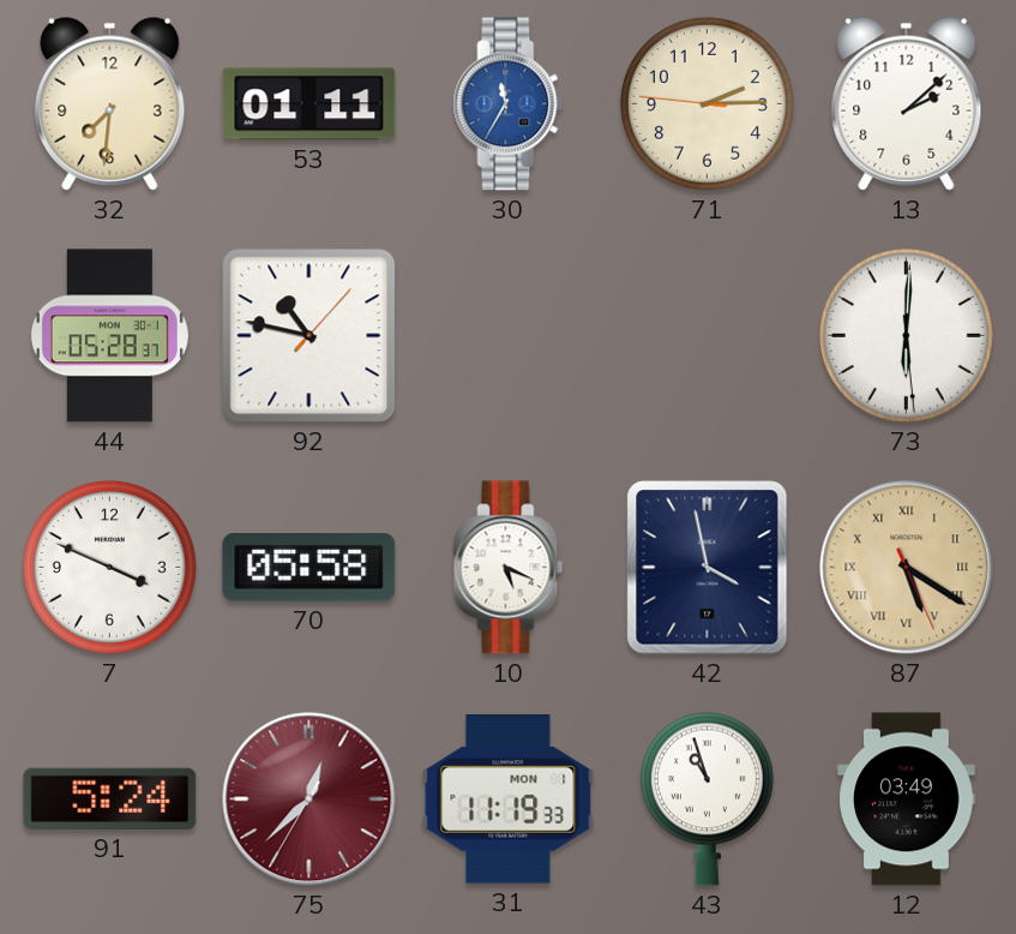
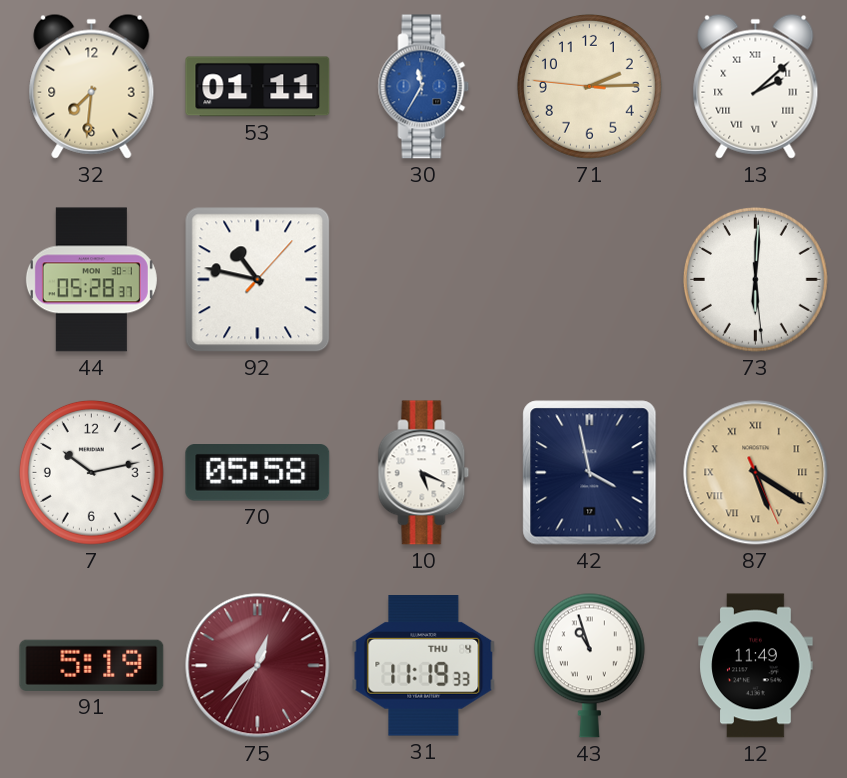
13 numerals: Arabic -> Roman
7: 3:49 -> 10:13
91: 5:24 -> 5:19
31 date: MON 1 -> THU 4
12: 03:49 -> 11:49
